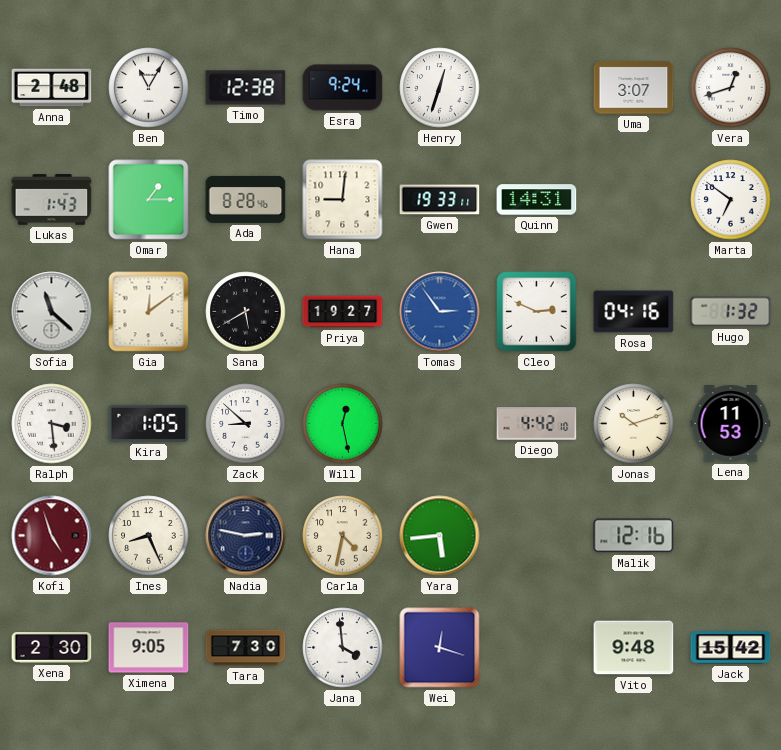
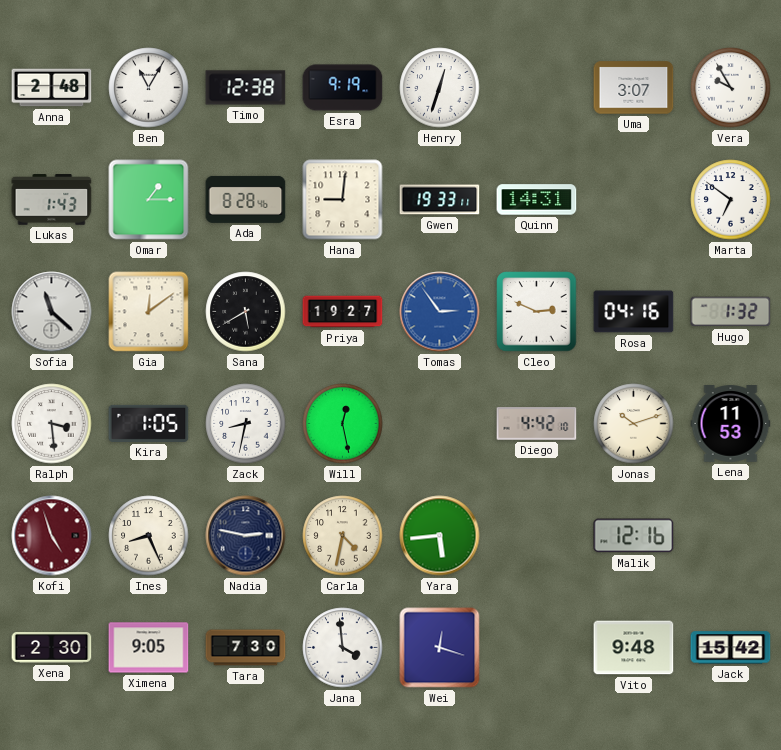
Esra: 9:24 -> 9:19
Vera: 12:42 -> 9:55
Zack: 8:52 -> 8:32
